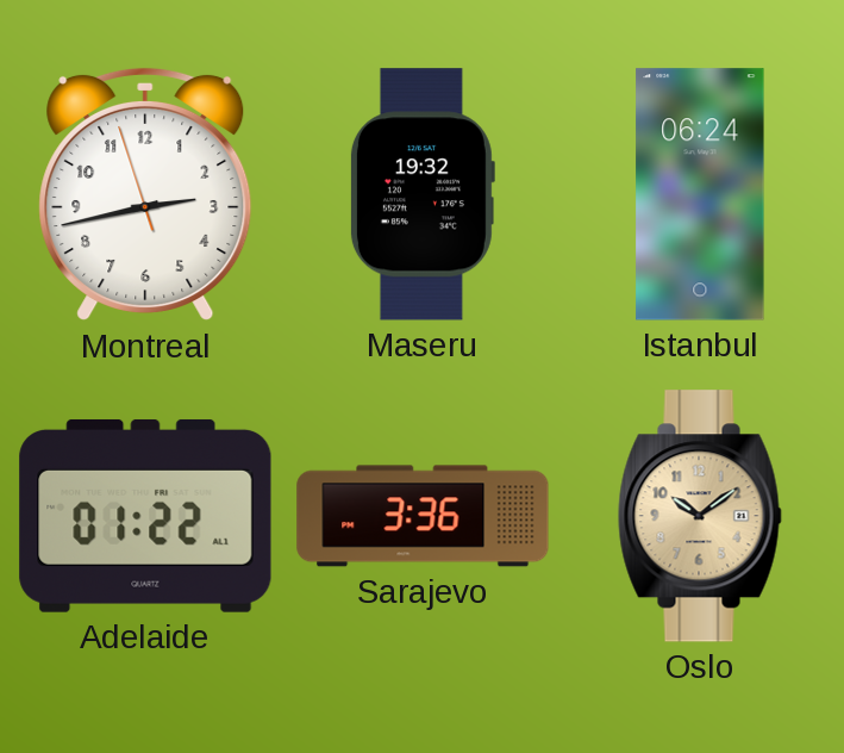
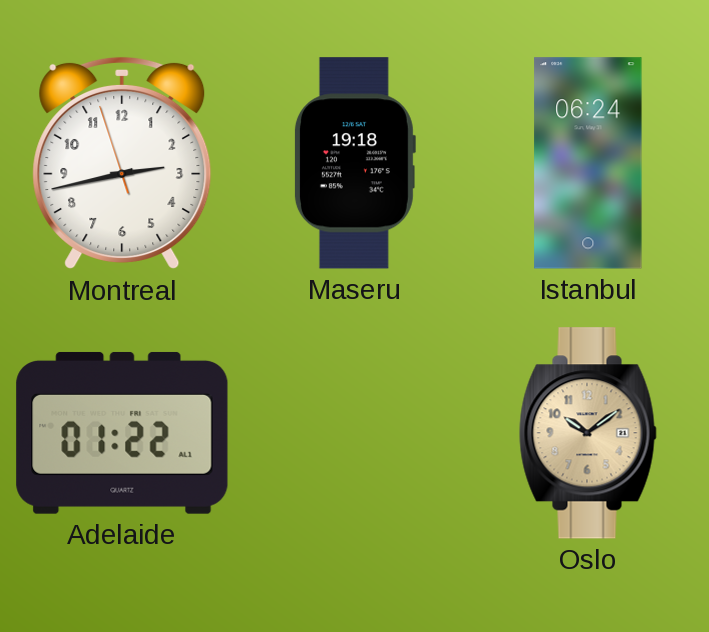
Maseru: 19:32 -> 19:18
Sarajevo: 3:36 -> none
